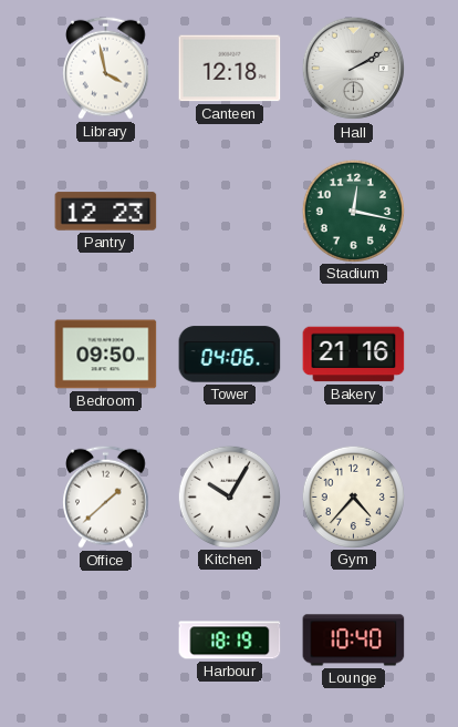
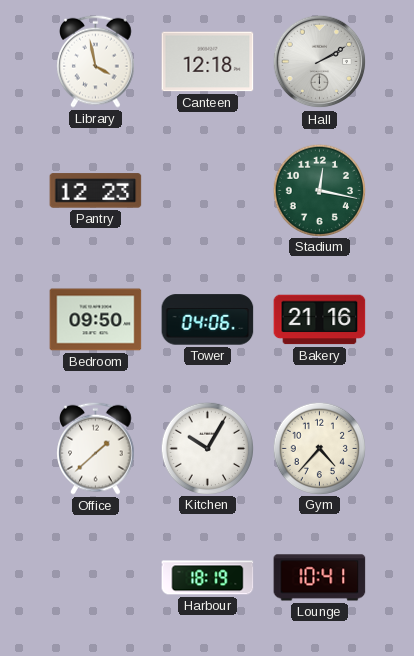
Lounge: 10:40 -> 10:41
